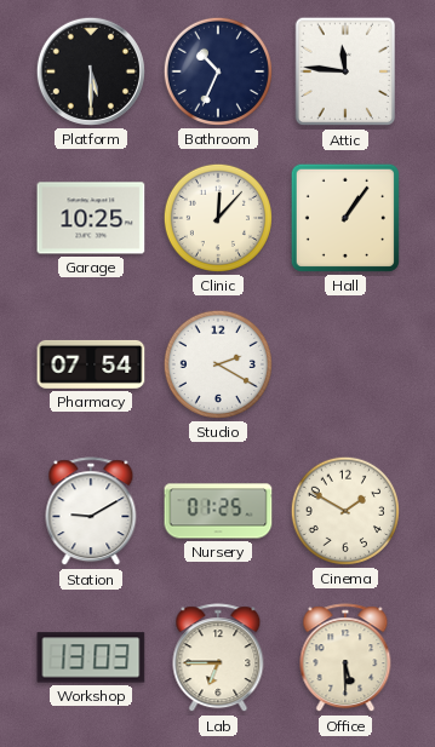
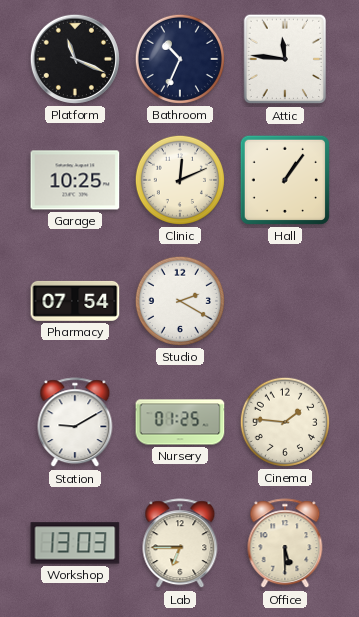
Platform: 5:30 -> 11:19
Clinic: 12:07 -> 12:11
Cinema: 1:50 -> 1:46
